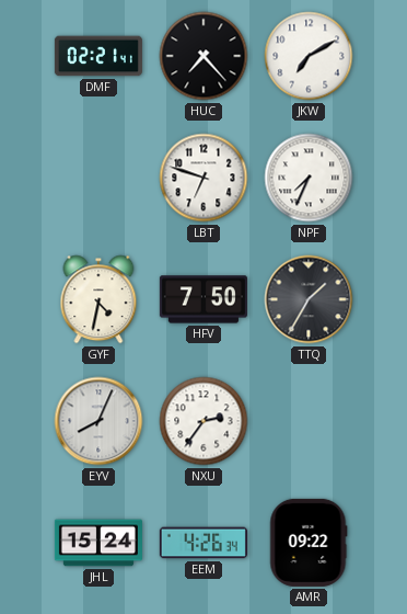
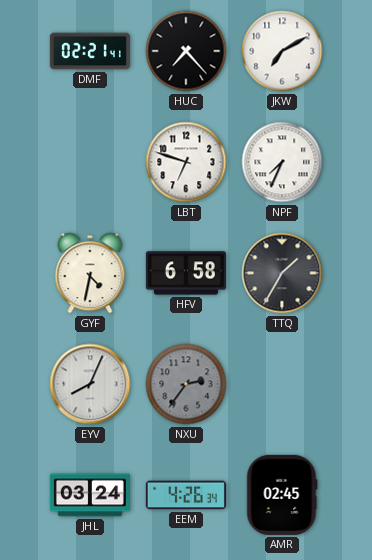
HFV: 7:50 -> 6:58
NXU dial: white -> grey
JHL: 15:24 -> 03:24
AMR: 09:22 -> 02:45
